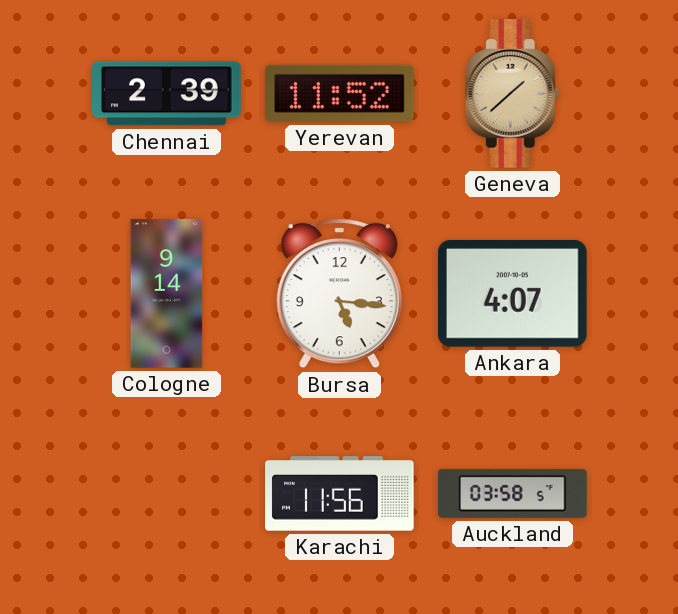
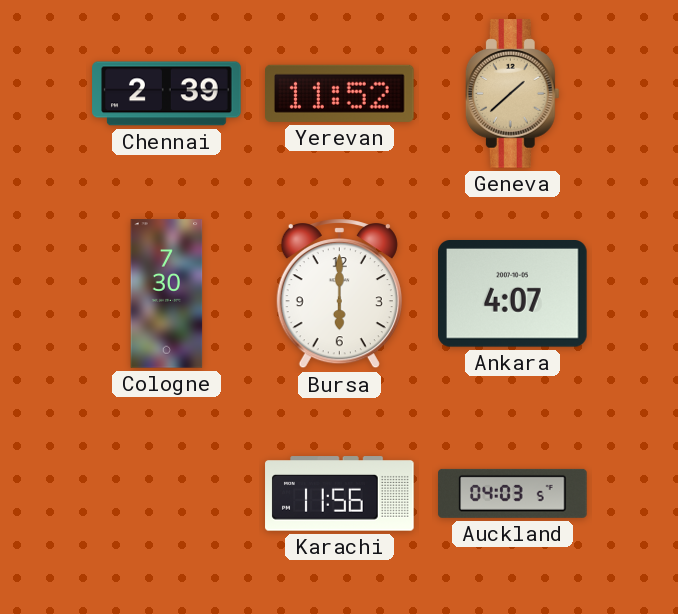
Cologne: 9:14 -> 7:30
Bursa: 5:16 -> 6:00
Auckland: 03:58 -> 04:03
